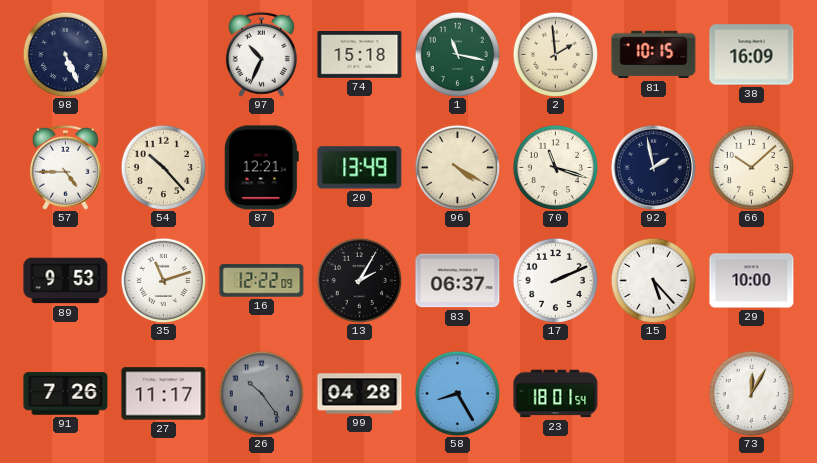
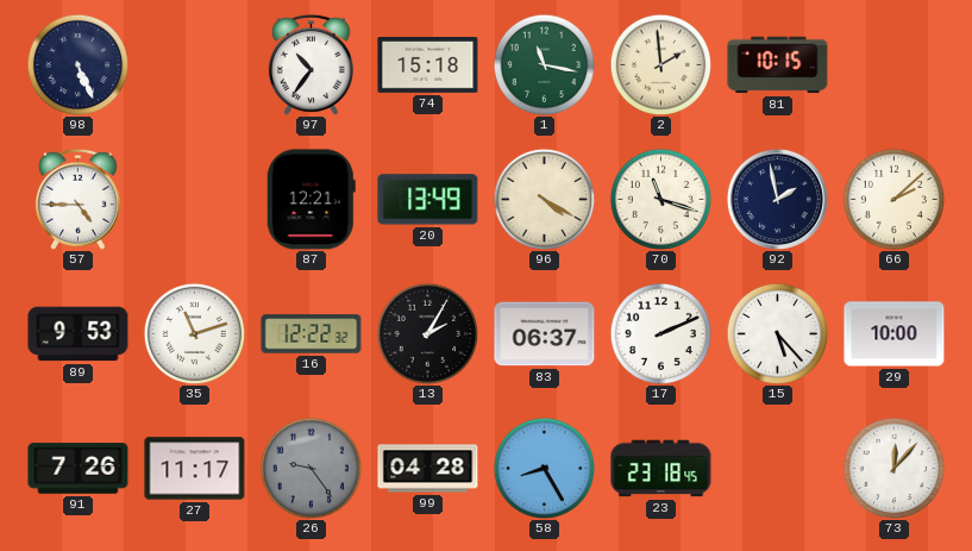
97: 10:34 -> 10:36
38: 16:09 -> none
54: 10:23 -> none
66: 10:08 -> 2:08
16: 12:22:09 -> 12:22:32
26: 10:24 -> 9:24
23: 18:01 -> 23:18
73: 12:05 -> 12:07
